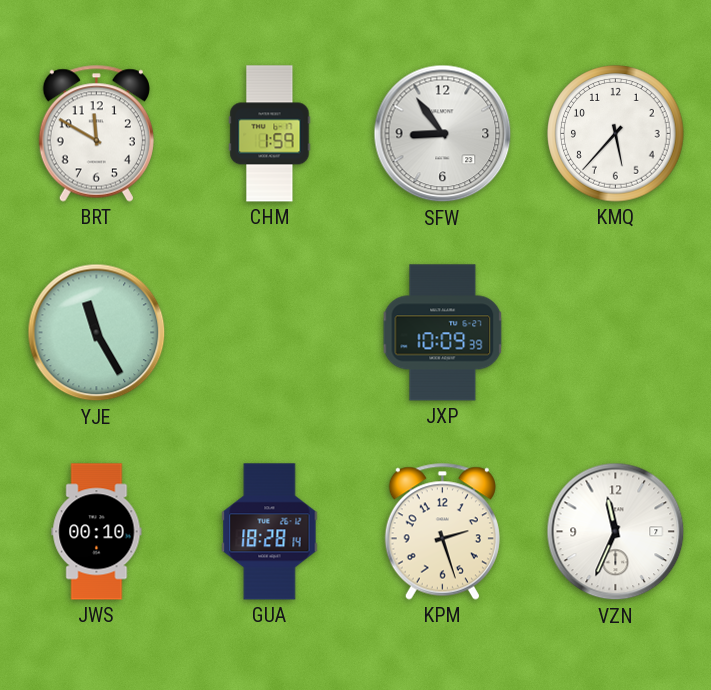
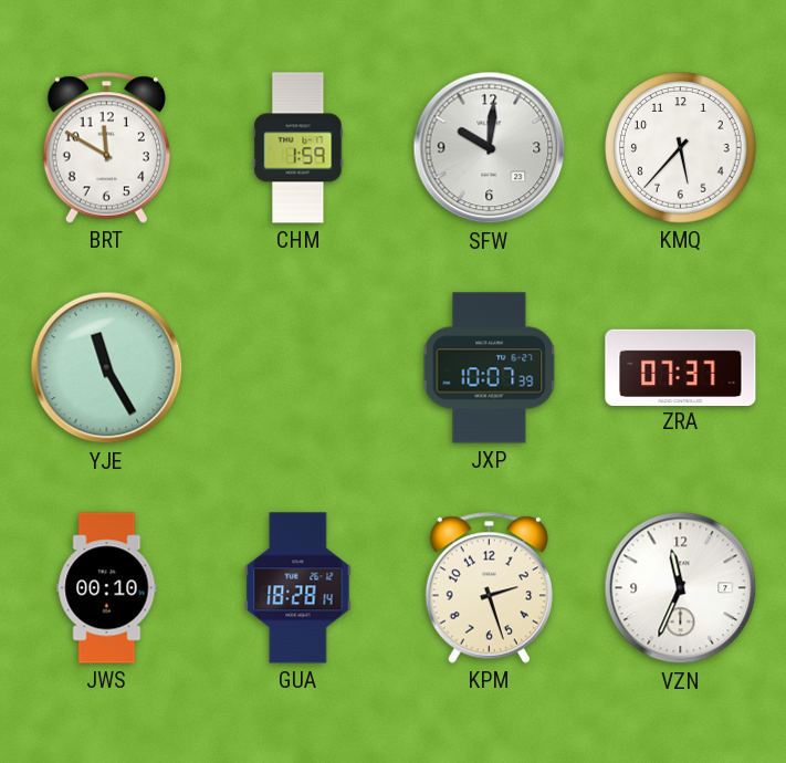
SFW: 8:54 -> 10:01
JXP: 10:09 -> 10:07
ZRA: none -> 07:37
